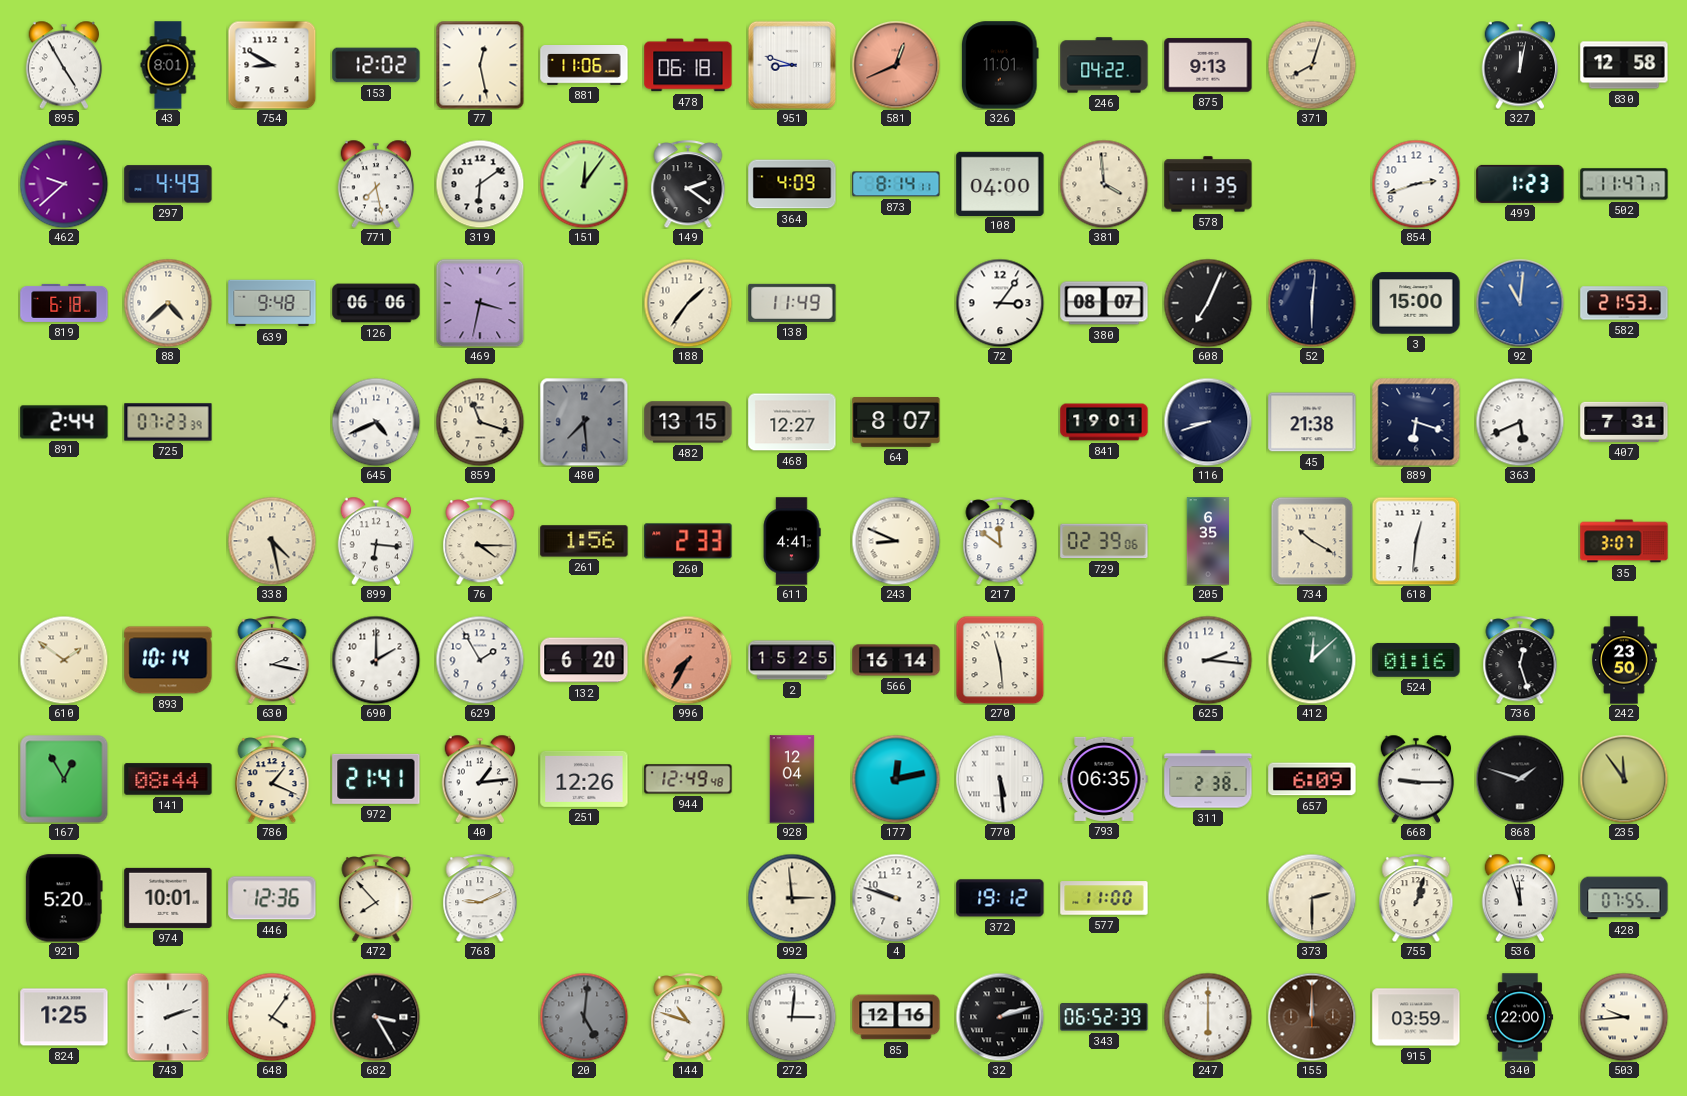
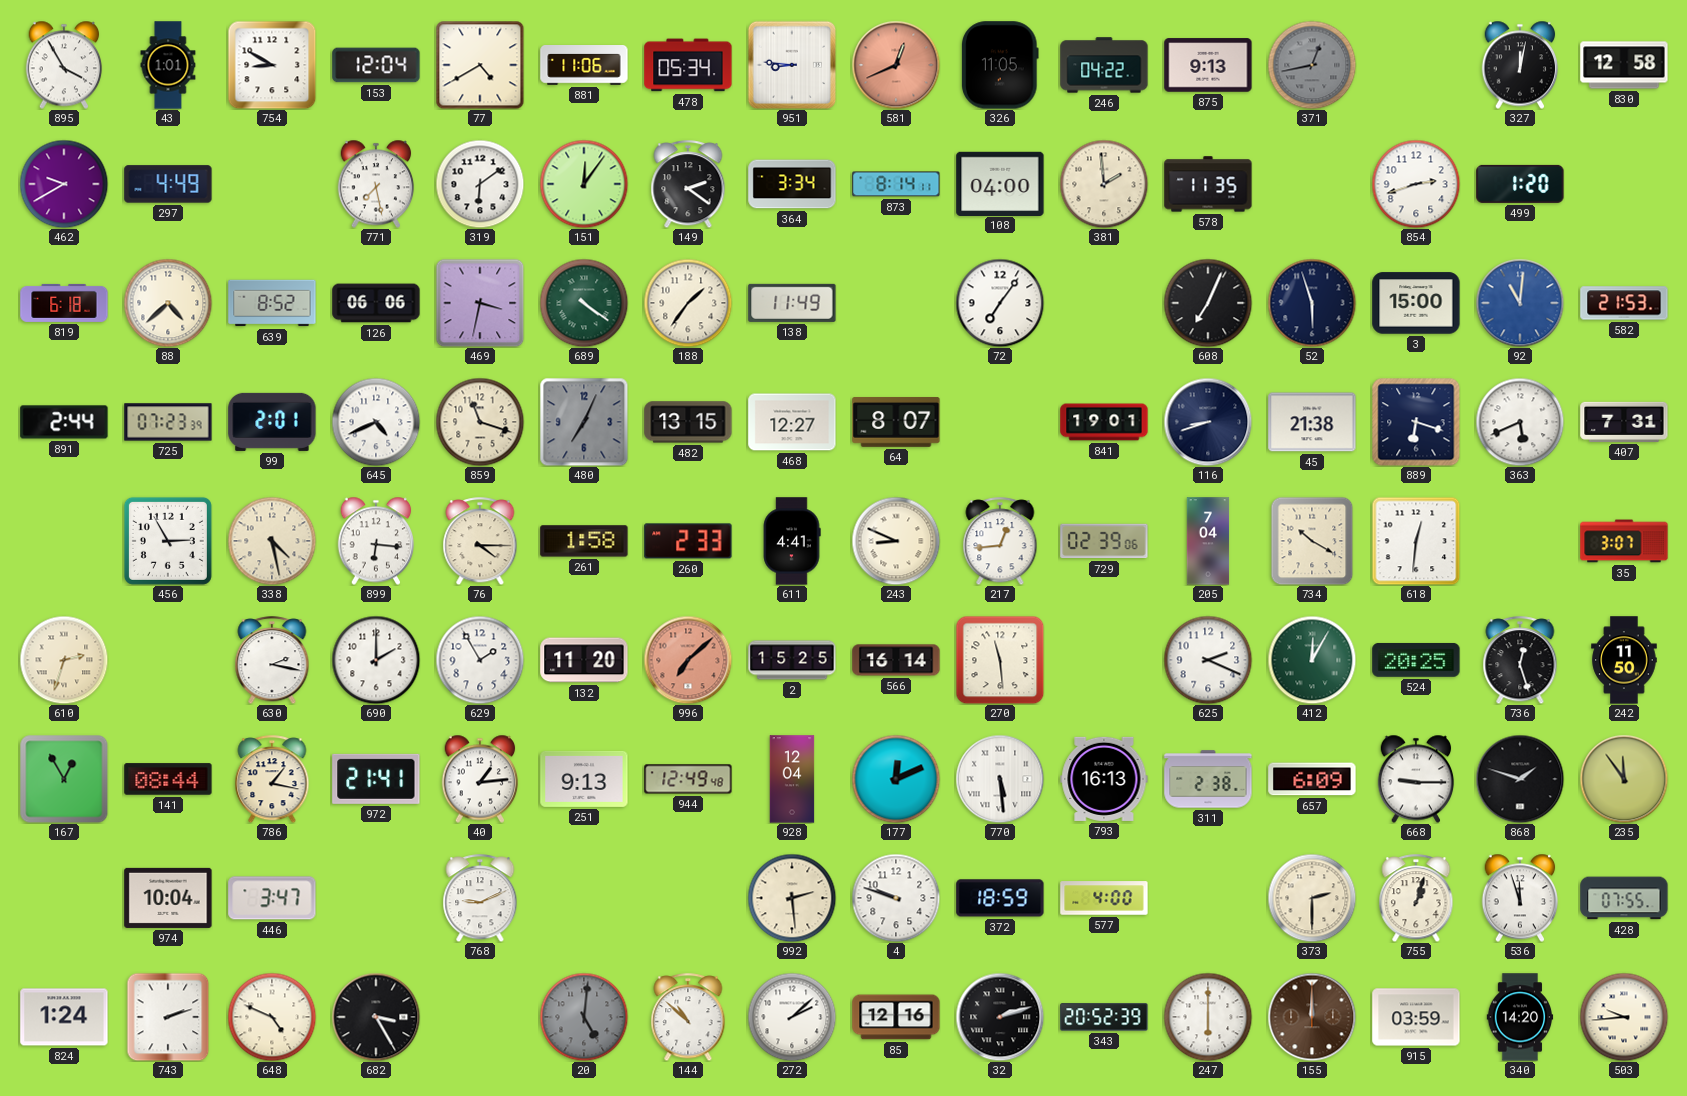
895: 4:55 -> 3:55
43: 8:01 -> 1:01
153: 12:02 -> 12:04
77: 12:28 -> 4:40
478: 06:18 -> 05:34
951: 8:48 -> 8:46
326: 11:01 -> 11:05
371: 8:03 -> 12:43
371 dial: cream -> grey
462: 9:38 -> 9:40
364: 4:09 -> 3:34
381: 3:59 -> 1:59
499: 1:23 -> 1:20
502: 11:47 -> none
639: 9:48 -> 8:52
689: none -> 4:21
72: 3:06 -> 7:06
380: 08:07 -> none
52: 6:01 -> 5:57
99: none -> 2:01
480: 7:29 -> 7:04
456: none -> 2:55
261: 1:56 -> 1:58
217: 11:51 -> 12:44
205: 6:35 -> 7:04
610: 1:51 -> 2:33
893: 10:14 -> none
132: 6:20 -> 11:20
996: 7:35 -> 7:08
625: 2:16 -> 2:19
412: 12:08 -> 12:05
524: 01:16 -> 20:25
242: 23:50 -> 11:50
786: 1:19 -> 1:17
251: 12:26 -> 9:13
177: 12:13 -> 12:11
793: 06:35 -> 16:13
921: 5:20 -> none
974: 10:01 -> 10:04
446: 12:36 -> 3:47
472: 7:53 -> none
992: 2:59 -> 2:29
372: 19:12 -> 18:59
577: 11:00 -> 4:00
824: 1:25 -> 1:24
648: 4:06 -> 4:49
144: 10:48 -> 10:52
272: 3:01 -> 2:08
343: 06:52 -> 20:52
340: 22:00 -> 14:20
